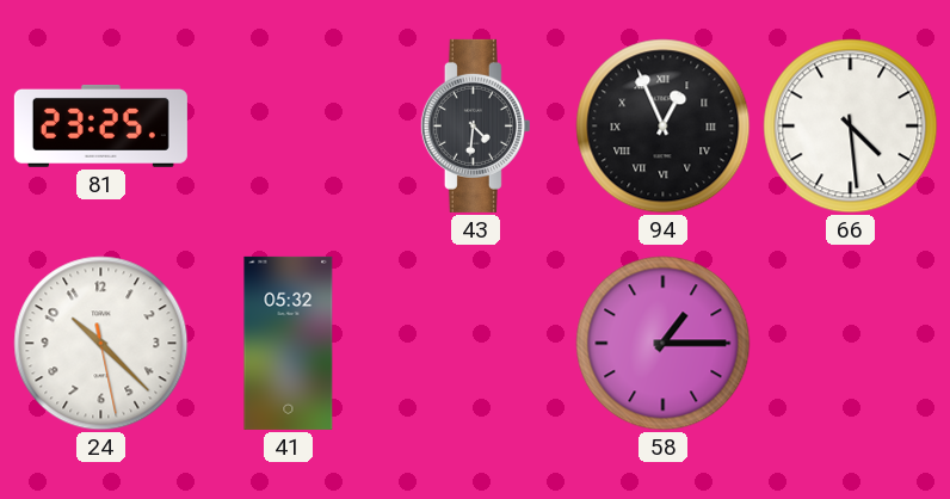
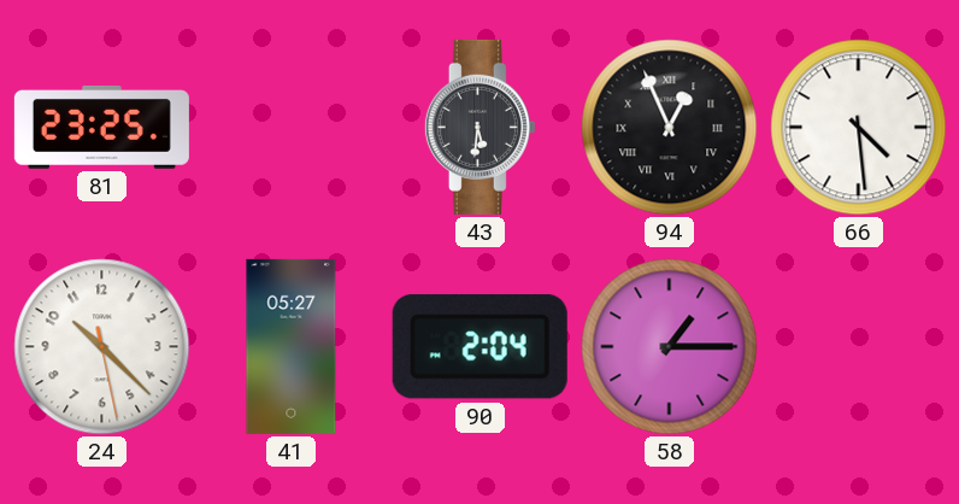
43: 4:31 -> 5:31
41: 05:32 -> 05:27
90: none -> 2:04
